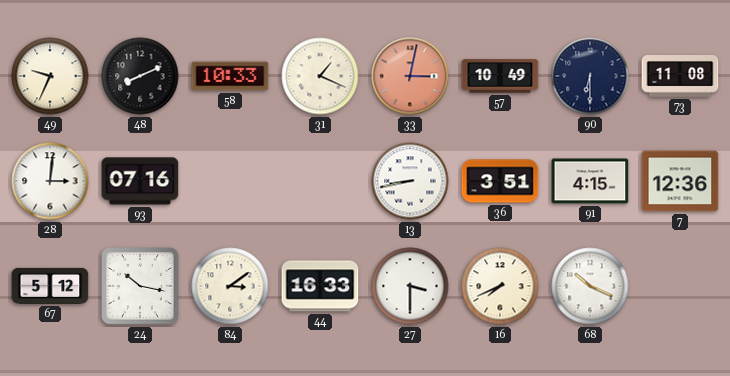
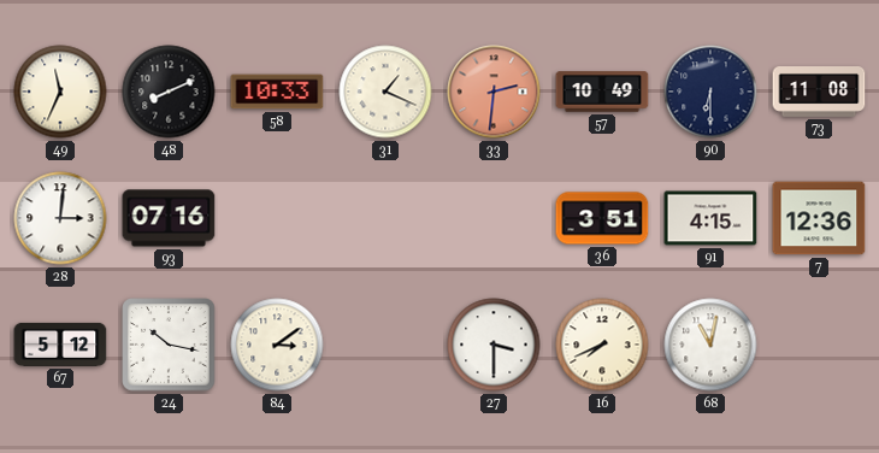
49: 9:34 -> 11:34
33: 3:02 -> 2:31
13: 8:43 -> none
44: 16:33 -> none
68: 10:19 -> 11:02
